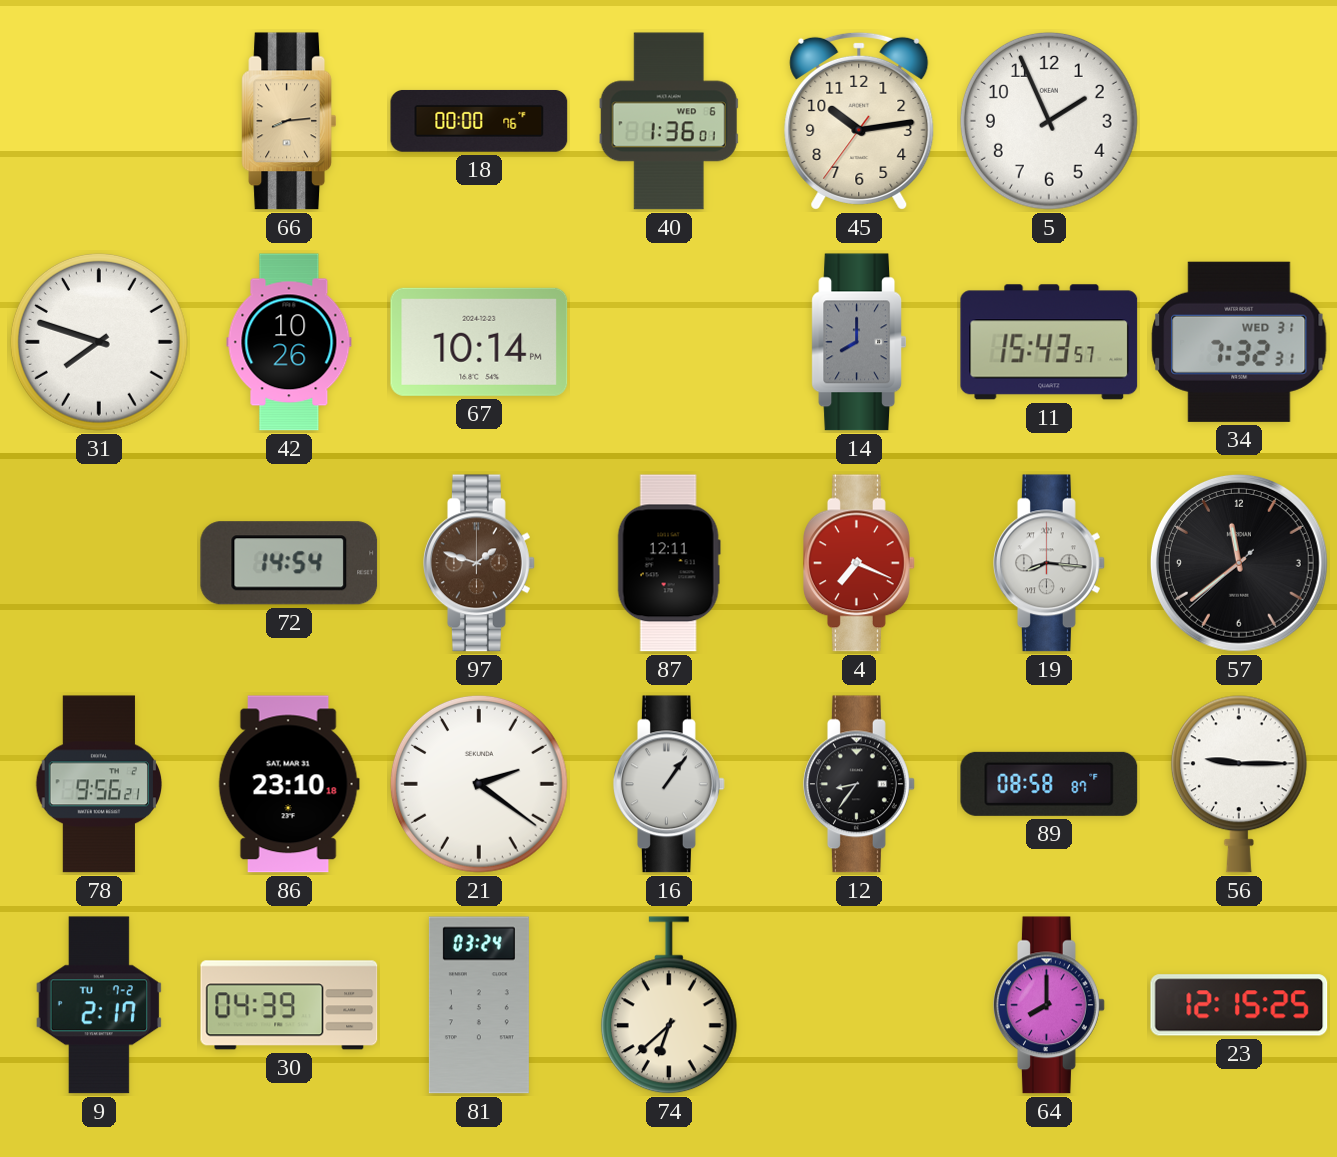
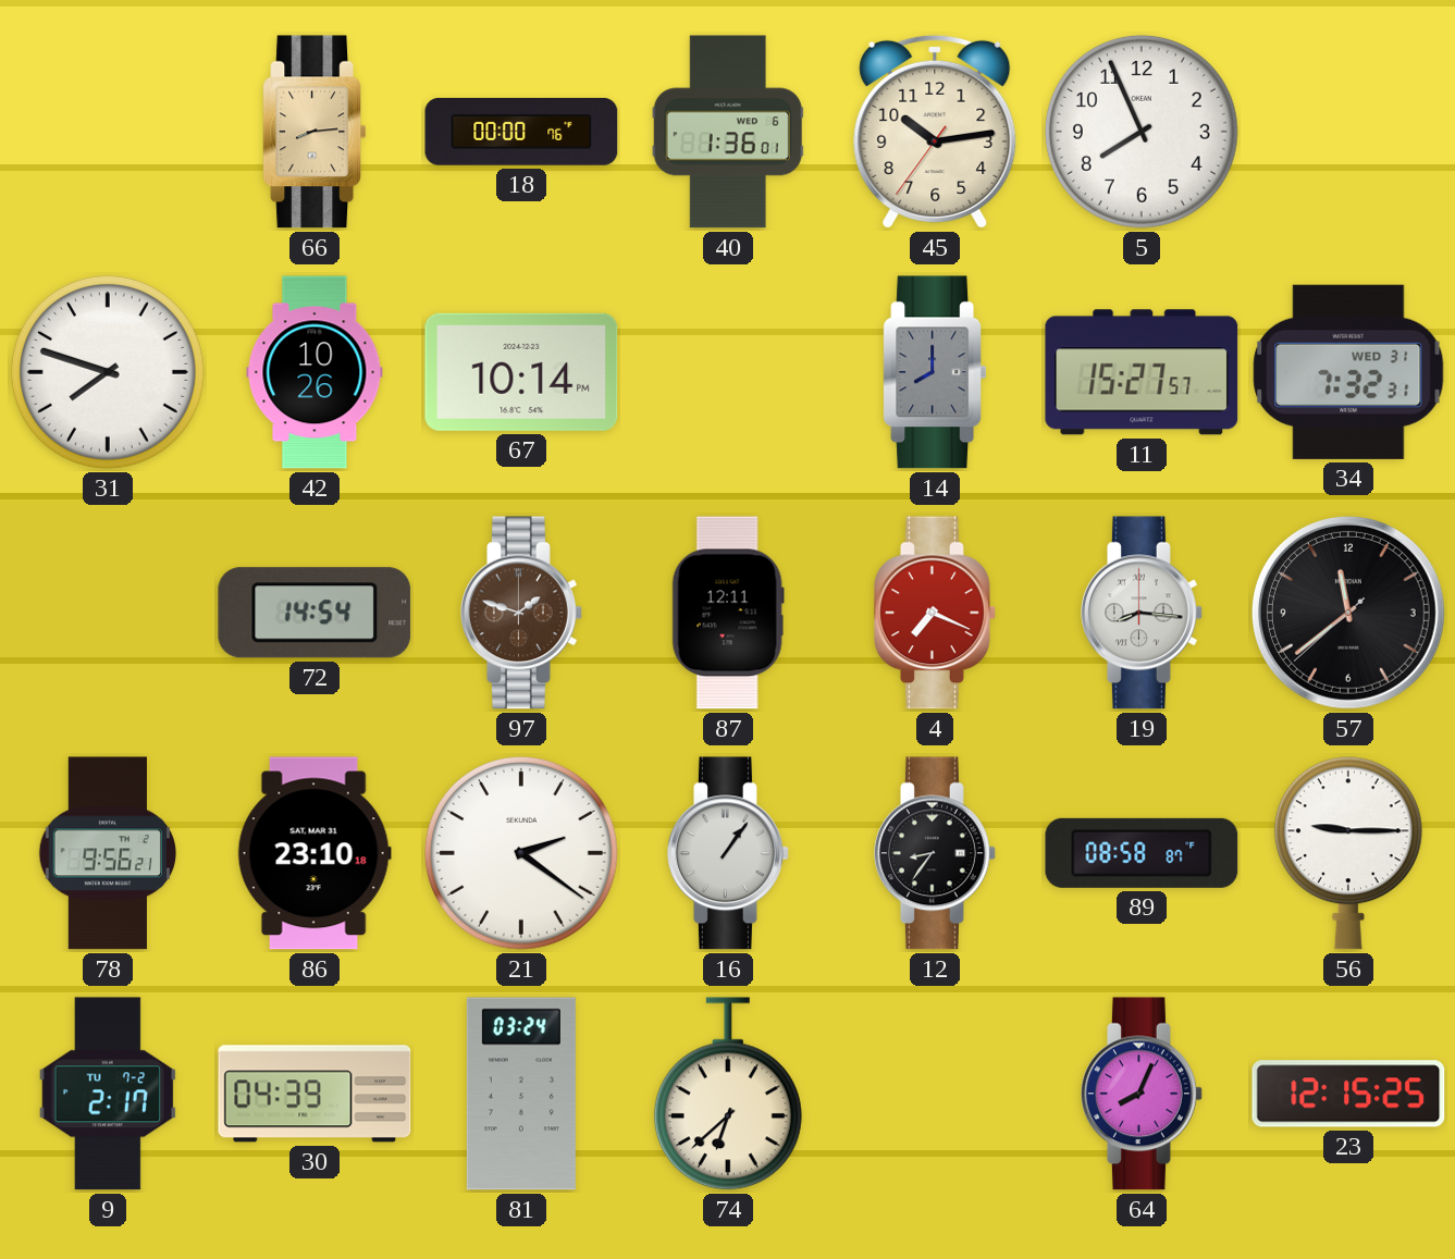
5: 1:56 -> 7:56
11: 15:43 -> 15:27
64: 8:00 -> 8:04
